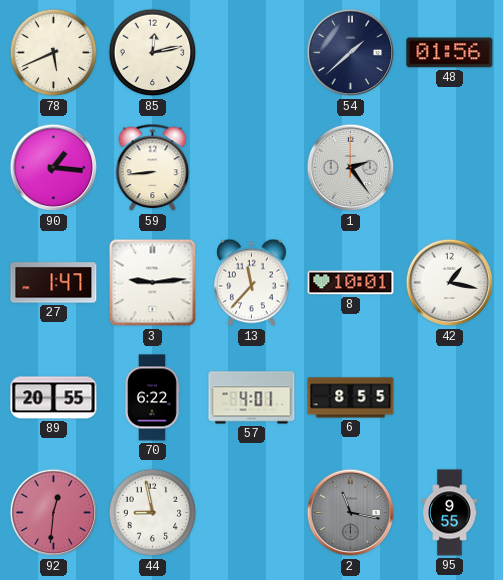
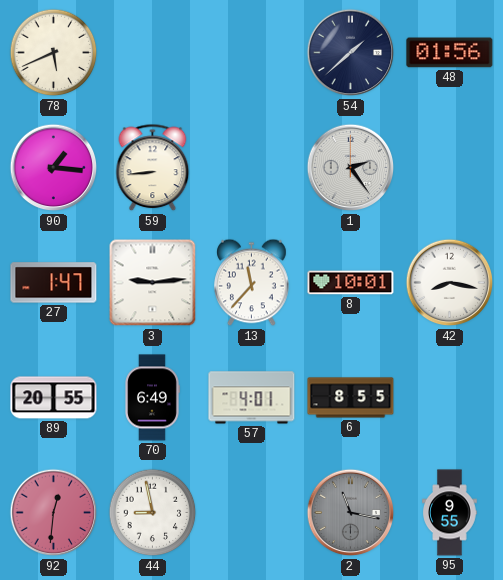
85: 12:13 -> none
42: 1:17 -> 8:17
70: 6:22 -> 6:49
